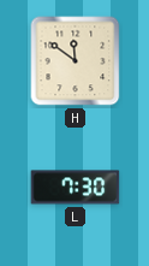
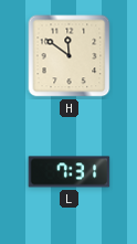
L: 7:30 -> 7:31
